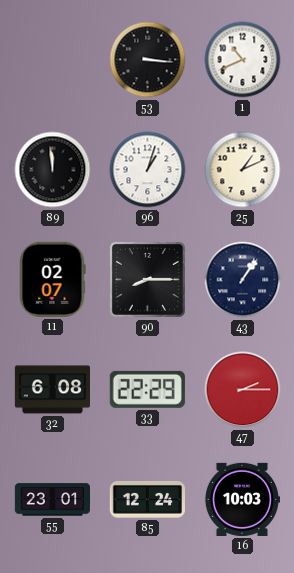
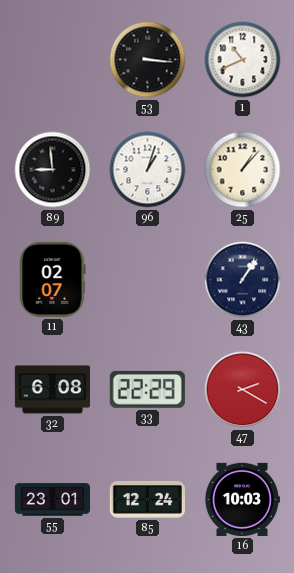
89: 11:59 -> 8:59
25: 1:11 -> 1:07
90: 8:15 -> none
47: 2:15 -> 2:20
